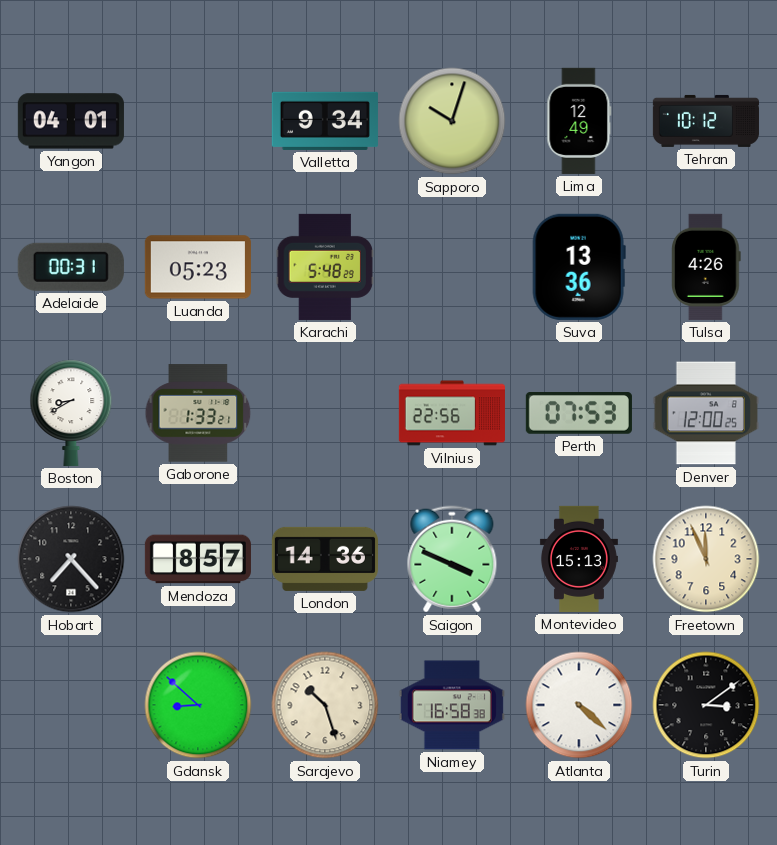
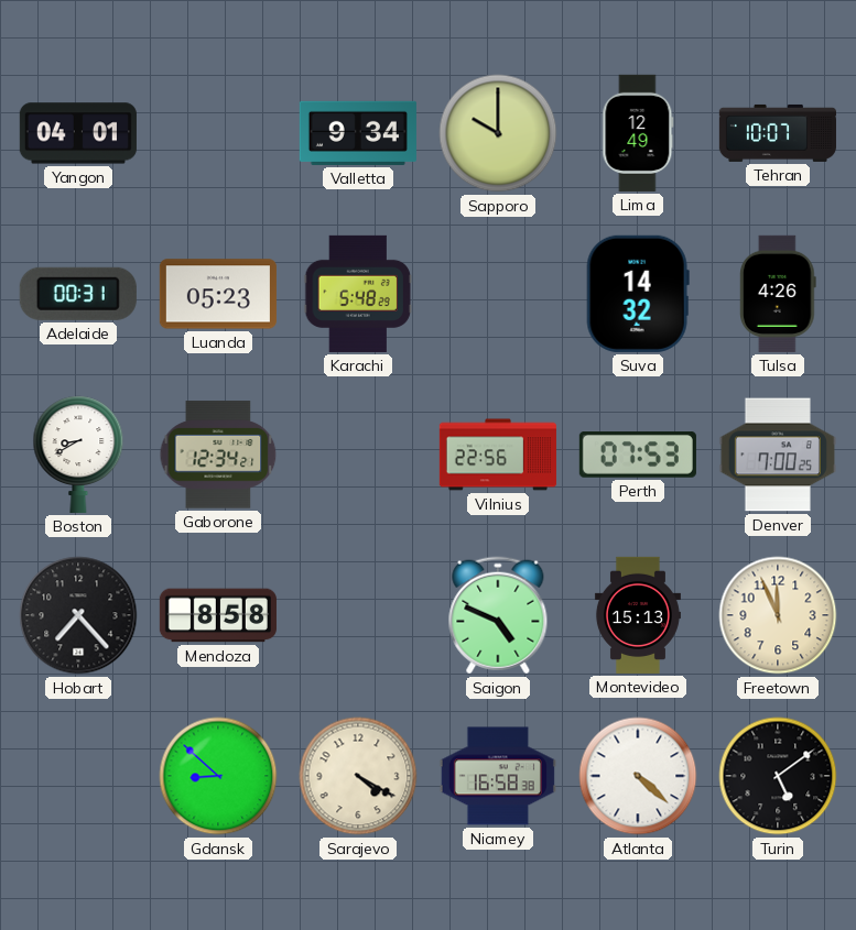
Sapporo: 10:03 -> 10:00
Tehran: 10:12 -> 10:07
Suva: 13:36 -> 14:32
Gaborone: 1:33 -> 12:34
Denver: 12:00 -> 7:00
Mendoza: 8:57 -> 8:58
London: 14:36 -> none
Saigon: 3:49 -> 4:49
Sarajevo: 10:27 -> 4:20
Turin: 3:09 -> 5:09
